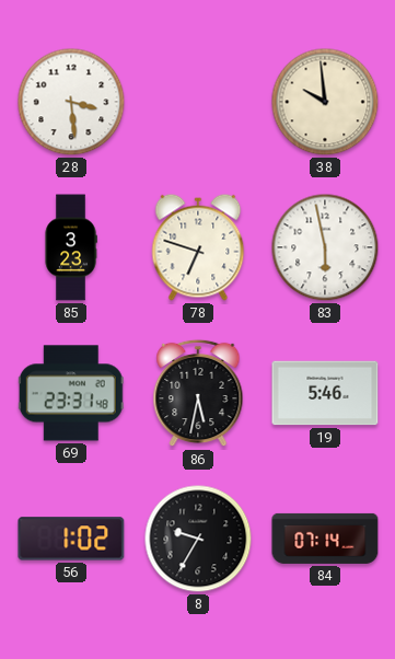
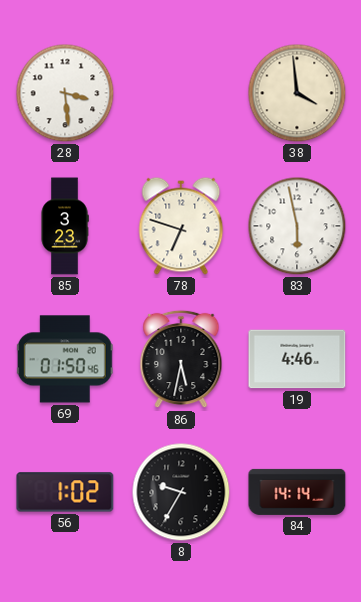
38: 9:59 -> 3:59
69: 23:31 -> 01:50
19: 5:46 -> 4:46
84: 07:14 -> 14:14
